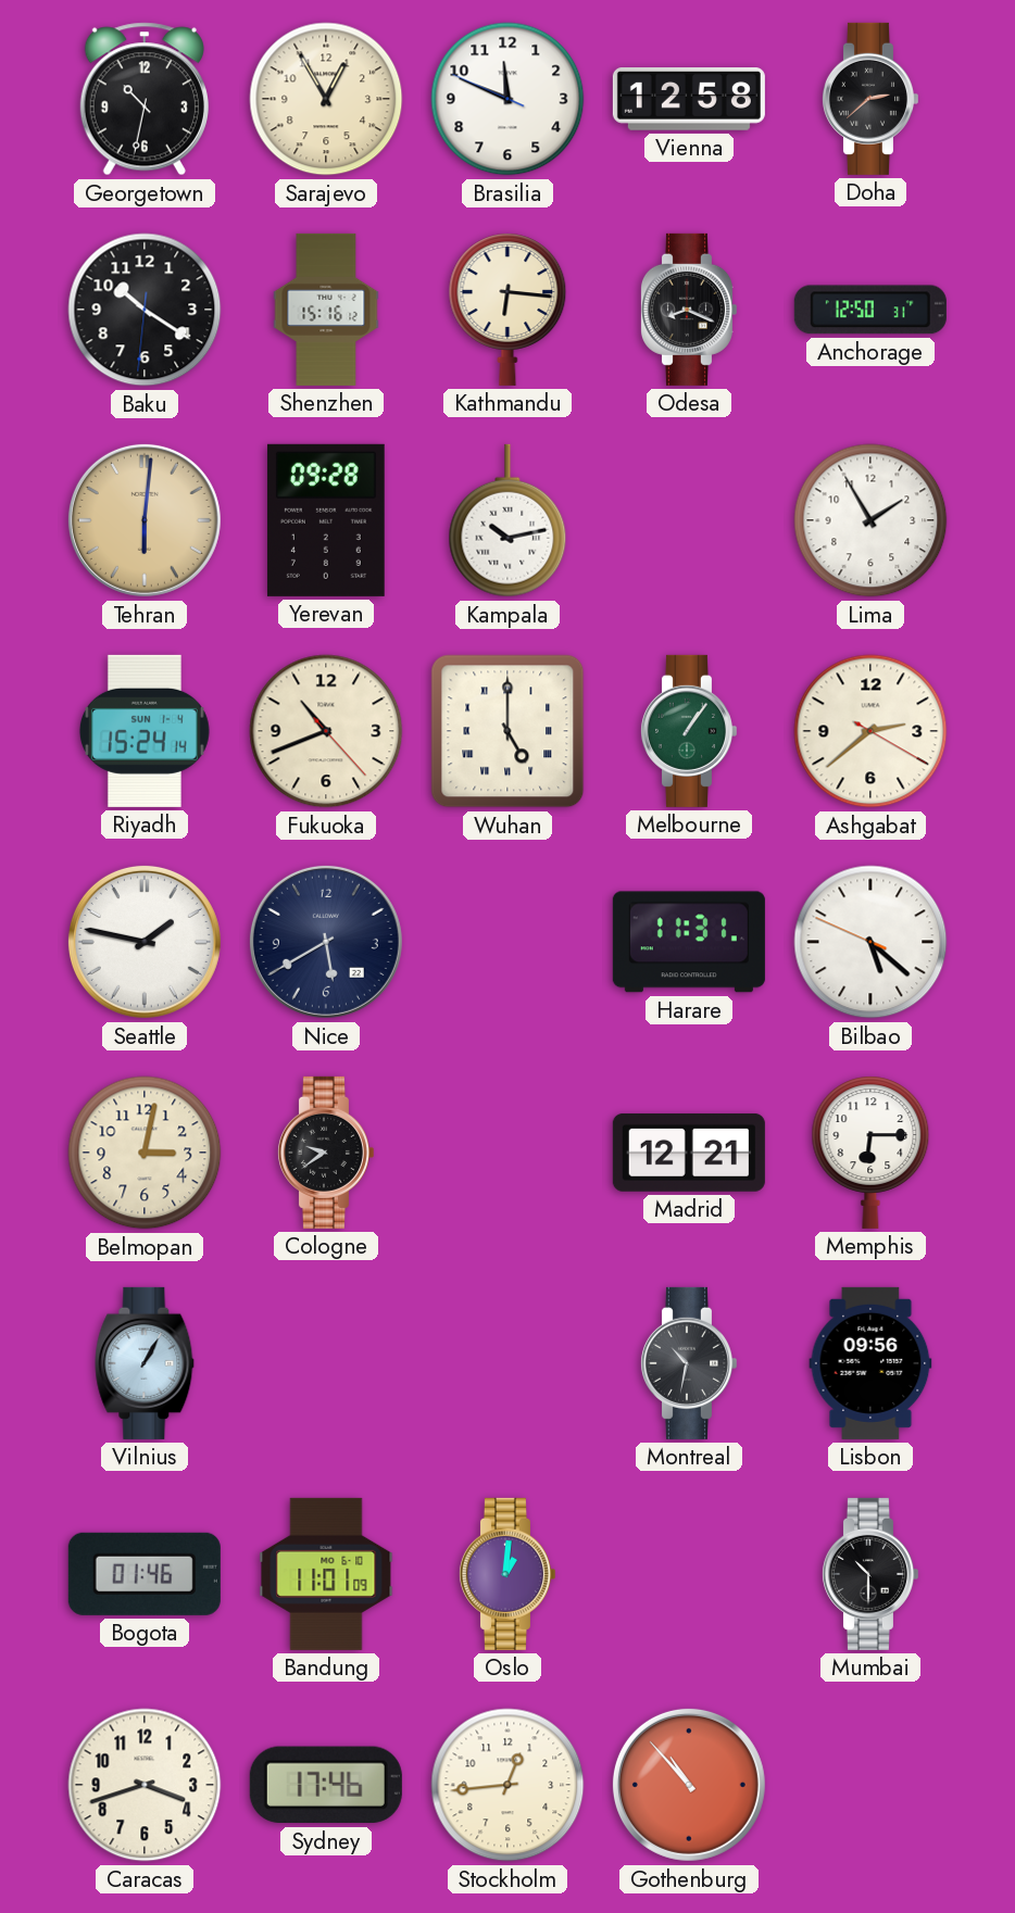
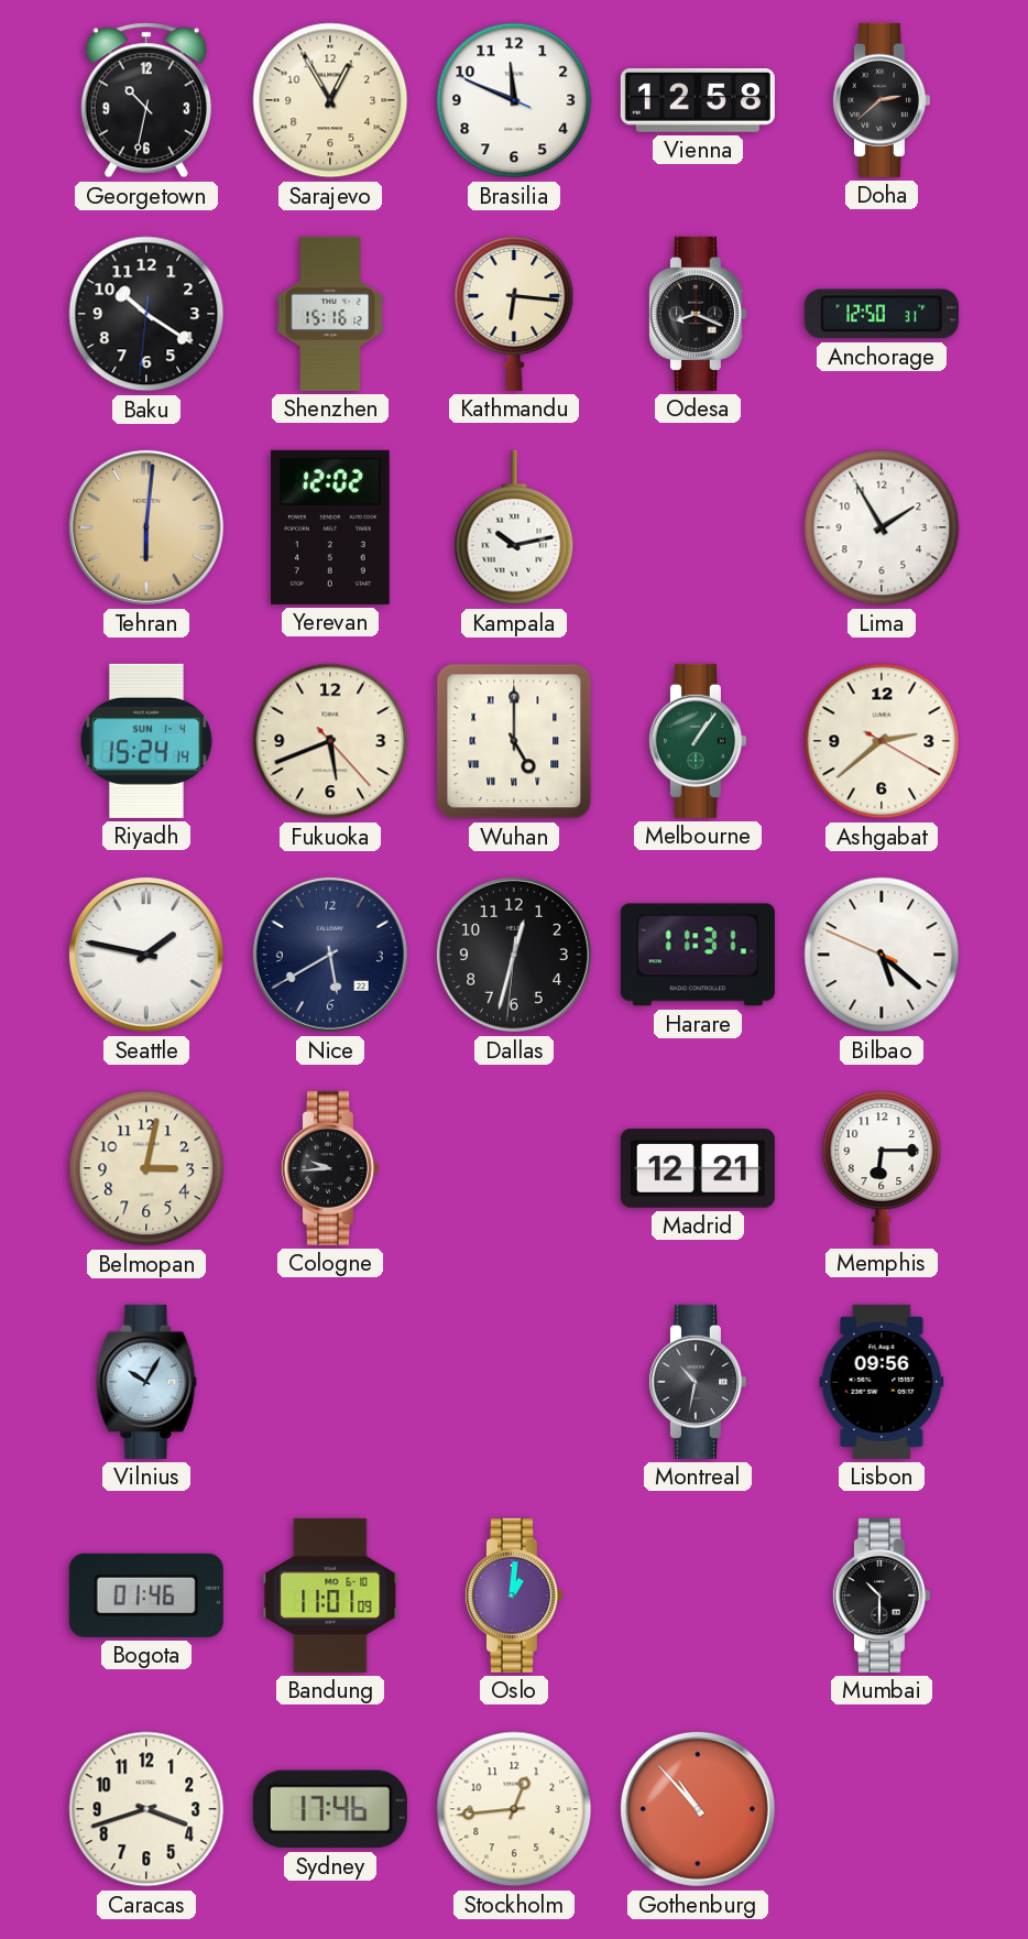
Yerevan: 09:28 -> 12:02
Fukuoka: 10:41 -> 5:41
Dallas: none -> 12:32
Cologne: 9:39 -> 9:44
Vilnius: 1:05 -> 10:05
